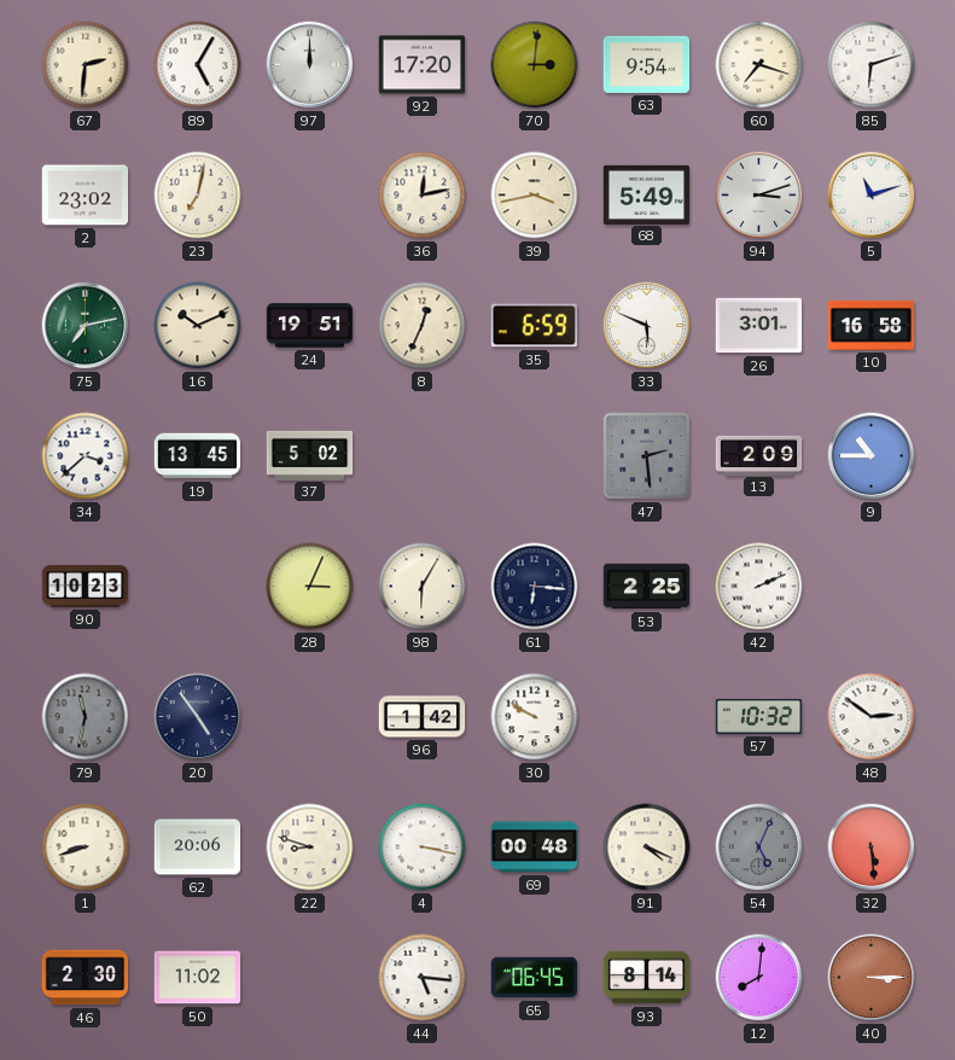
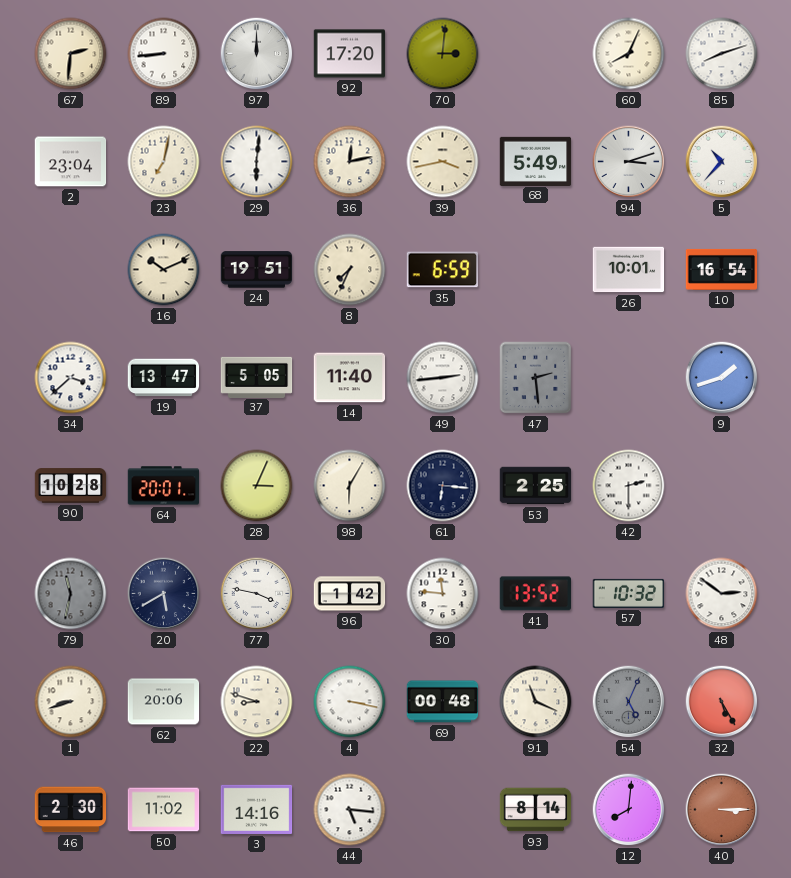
89: 5:05 -> 8:44
63: 9:54 -> none
60: 7:18 -> 8:04
85: 6:12 -> 8:12
2: 23:02 -> 23:04
29: none -> 6:01
5: 11:12 -> 10:37
75: 7:13 -> none
8: 12:34 -> 7:34
33: 5:49 -> none
26: 3:01 -> 10:01
10: 16:58 -> 16:54
19: 13:45 -> 13:47
37: 5:02 -> 5:05
14: none -> 11:40
49: none -> 2:44
13: 2:09 -> none
9: 10:45 -> 1:42
90: 10:23 -> 10:28
64: none -> 20:01
42: 2:11 -> 2:30
20: 4:54 -> 5:40
77: none -> 3:47
30: 9:50 -> 11:46
41: none -> 13:52
91: 4:19 -> 11:19
32: 5:29 -> 5:25
3: none -> 14:16
65: 06:45 -> none
